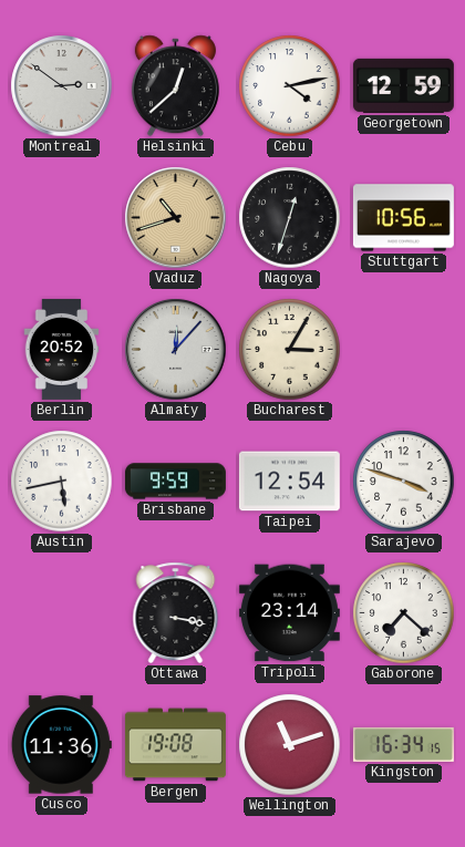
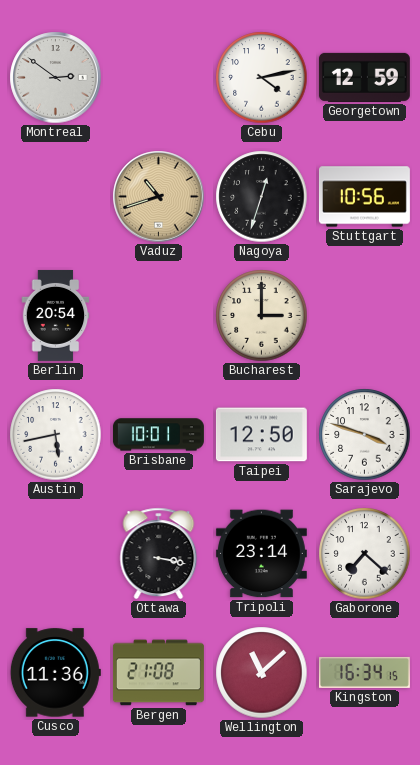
Helsinki: 12:38 -> none
Berlin: 20:52 -> 20:54
Almaty: 12:07 -> none
Bucharest: 3:05 -> 3:00
Brisbane: 9:59 -> 10:01
Taipei: 12:54 -> 12:50
Bergen: 19:08 -> 21:08
Wellington: 11:12 -> 11:08
